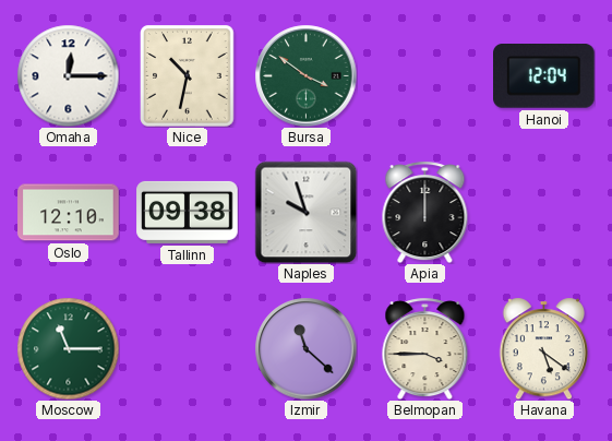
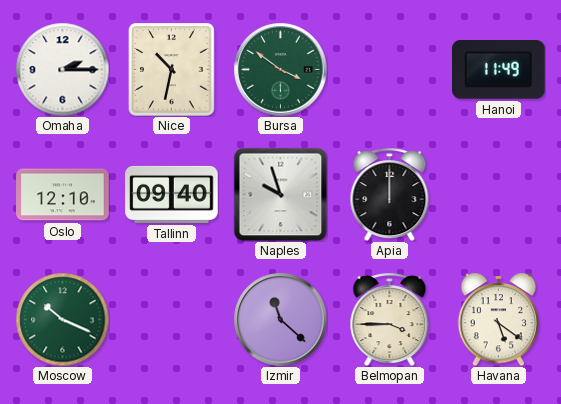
Omaha: 12:15 -> 2:15
Hanoi: 12:04 -> 11:49
Tallinn: 09:38 -> 09:40
Moscow: 11:15 -> 10:19
